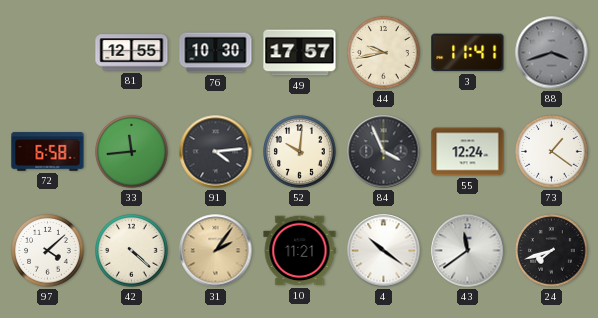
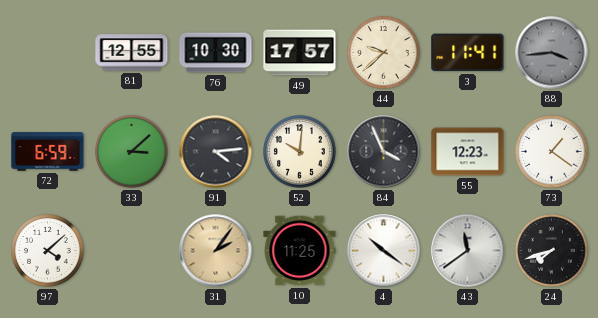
44: 9:43 -> 9:38
88: 3:42 -> 3:44
72: 6:58 -> 6:59
33: 11:44 -> 3:08
55: 12:24 -> 12:23
42: 4:22 -> none
10: 11:21 -> 11:25
